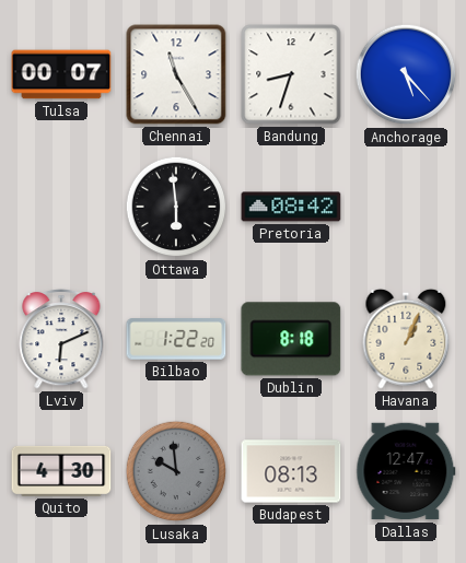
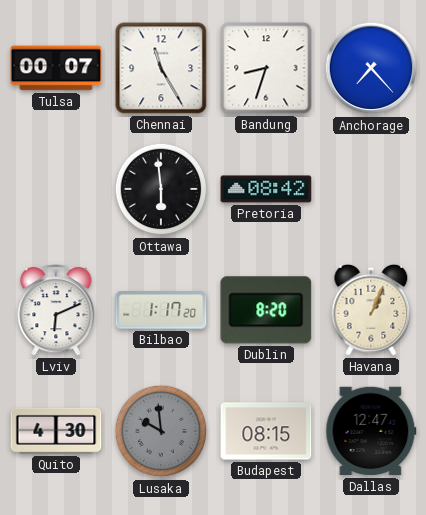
Anchorage: 5:23 -> 7:23
Bilbao: 1:22 -> 1:17
Dublin: 8:18 -> 8:20
Budapest: 08:13 -> 08:15
